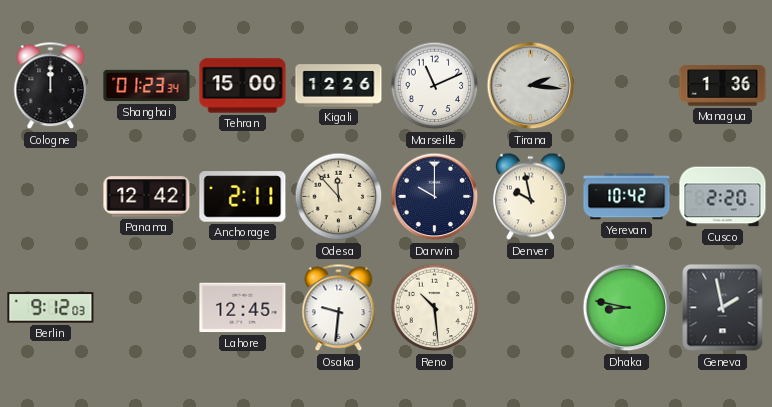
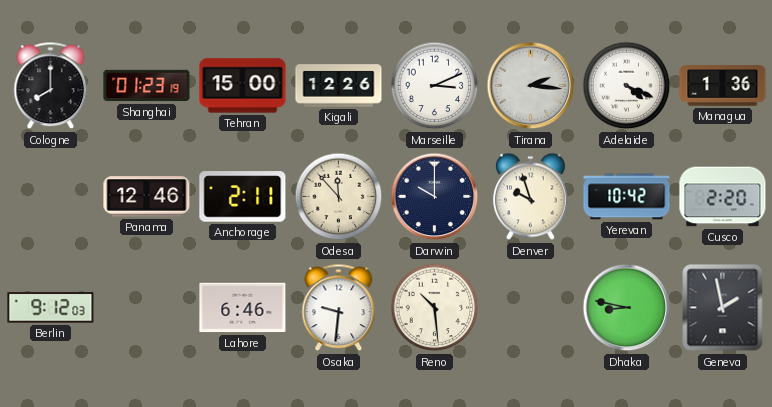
Cologne: 12:00 -> 8:00
Shanghai: 01:23:34 -> 01:23:19
Marseille: 11:11 -> 3:11
Adelaide: none -> 4:19
Panama: 12:42 -> 12:46
Denver: 9:58 -> 9:57
Lahore: 12:45 -> 6:46
